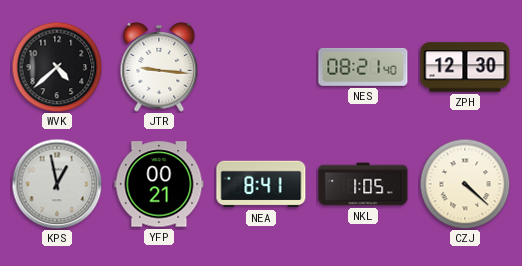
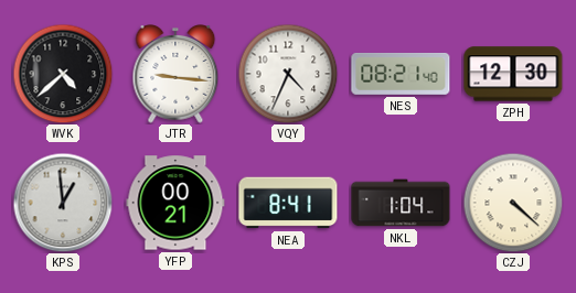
VQY: none -> 4:34
KPS: 12:58 -> 12:59
NKL: 1:05 -> 1:04
